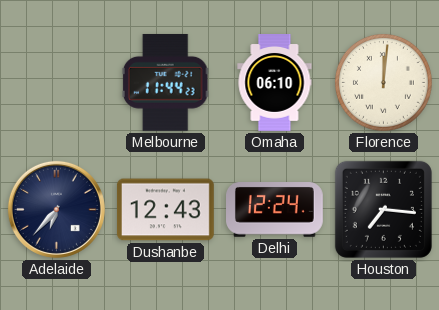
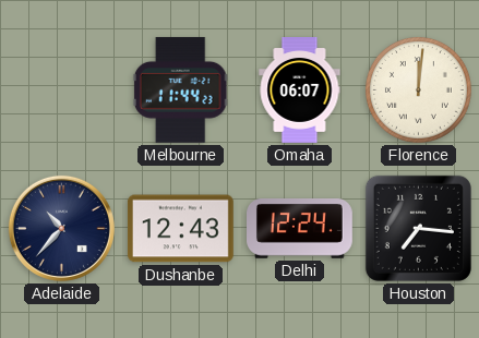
Omaha: 06:10 -> 06:07
Adelaide: 6:37 -> 10:37
